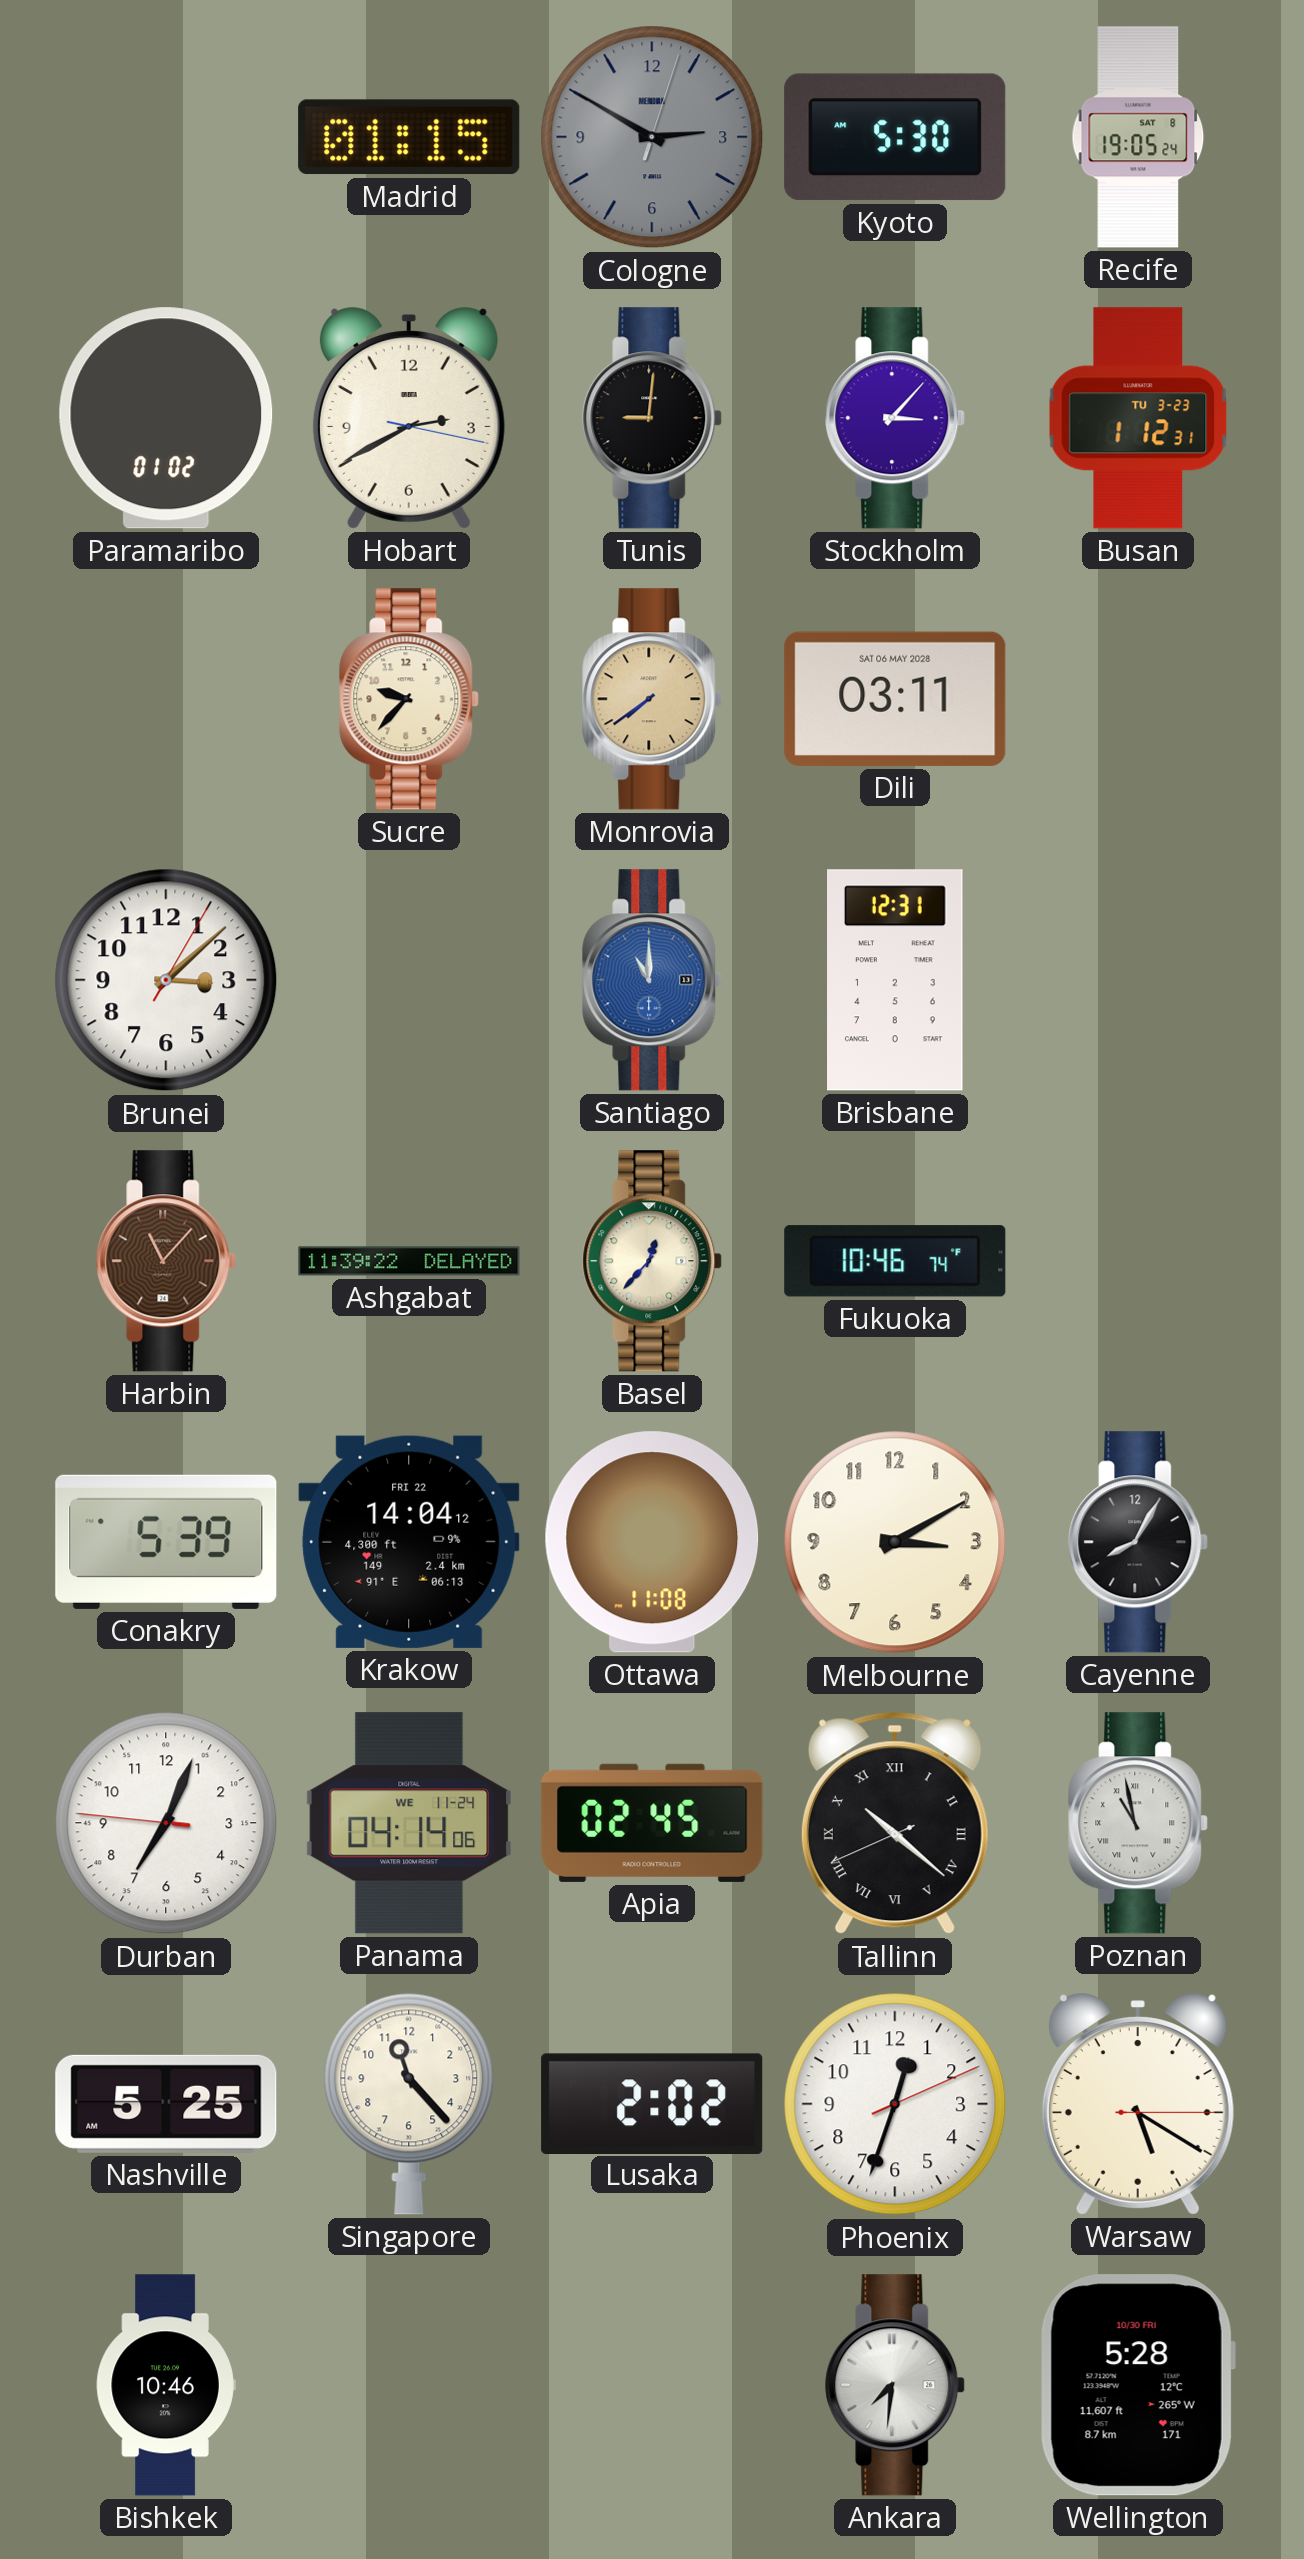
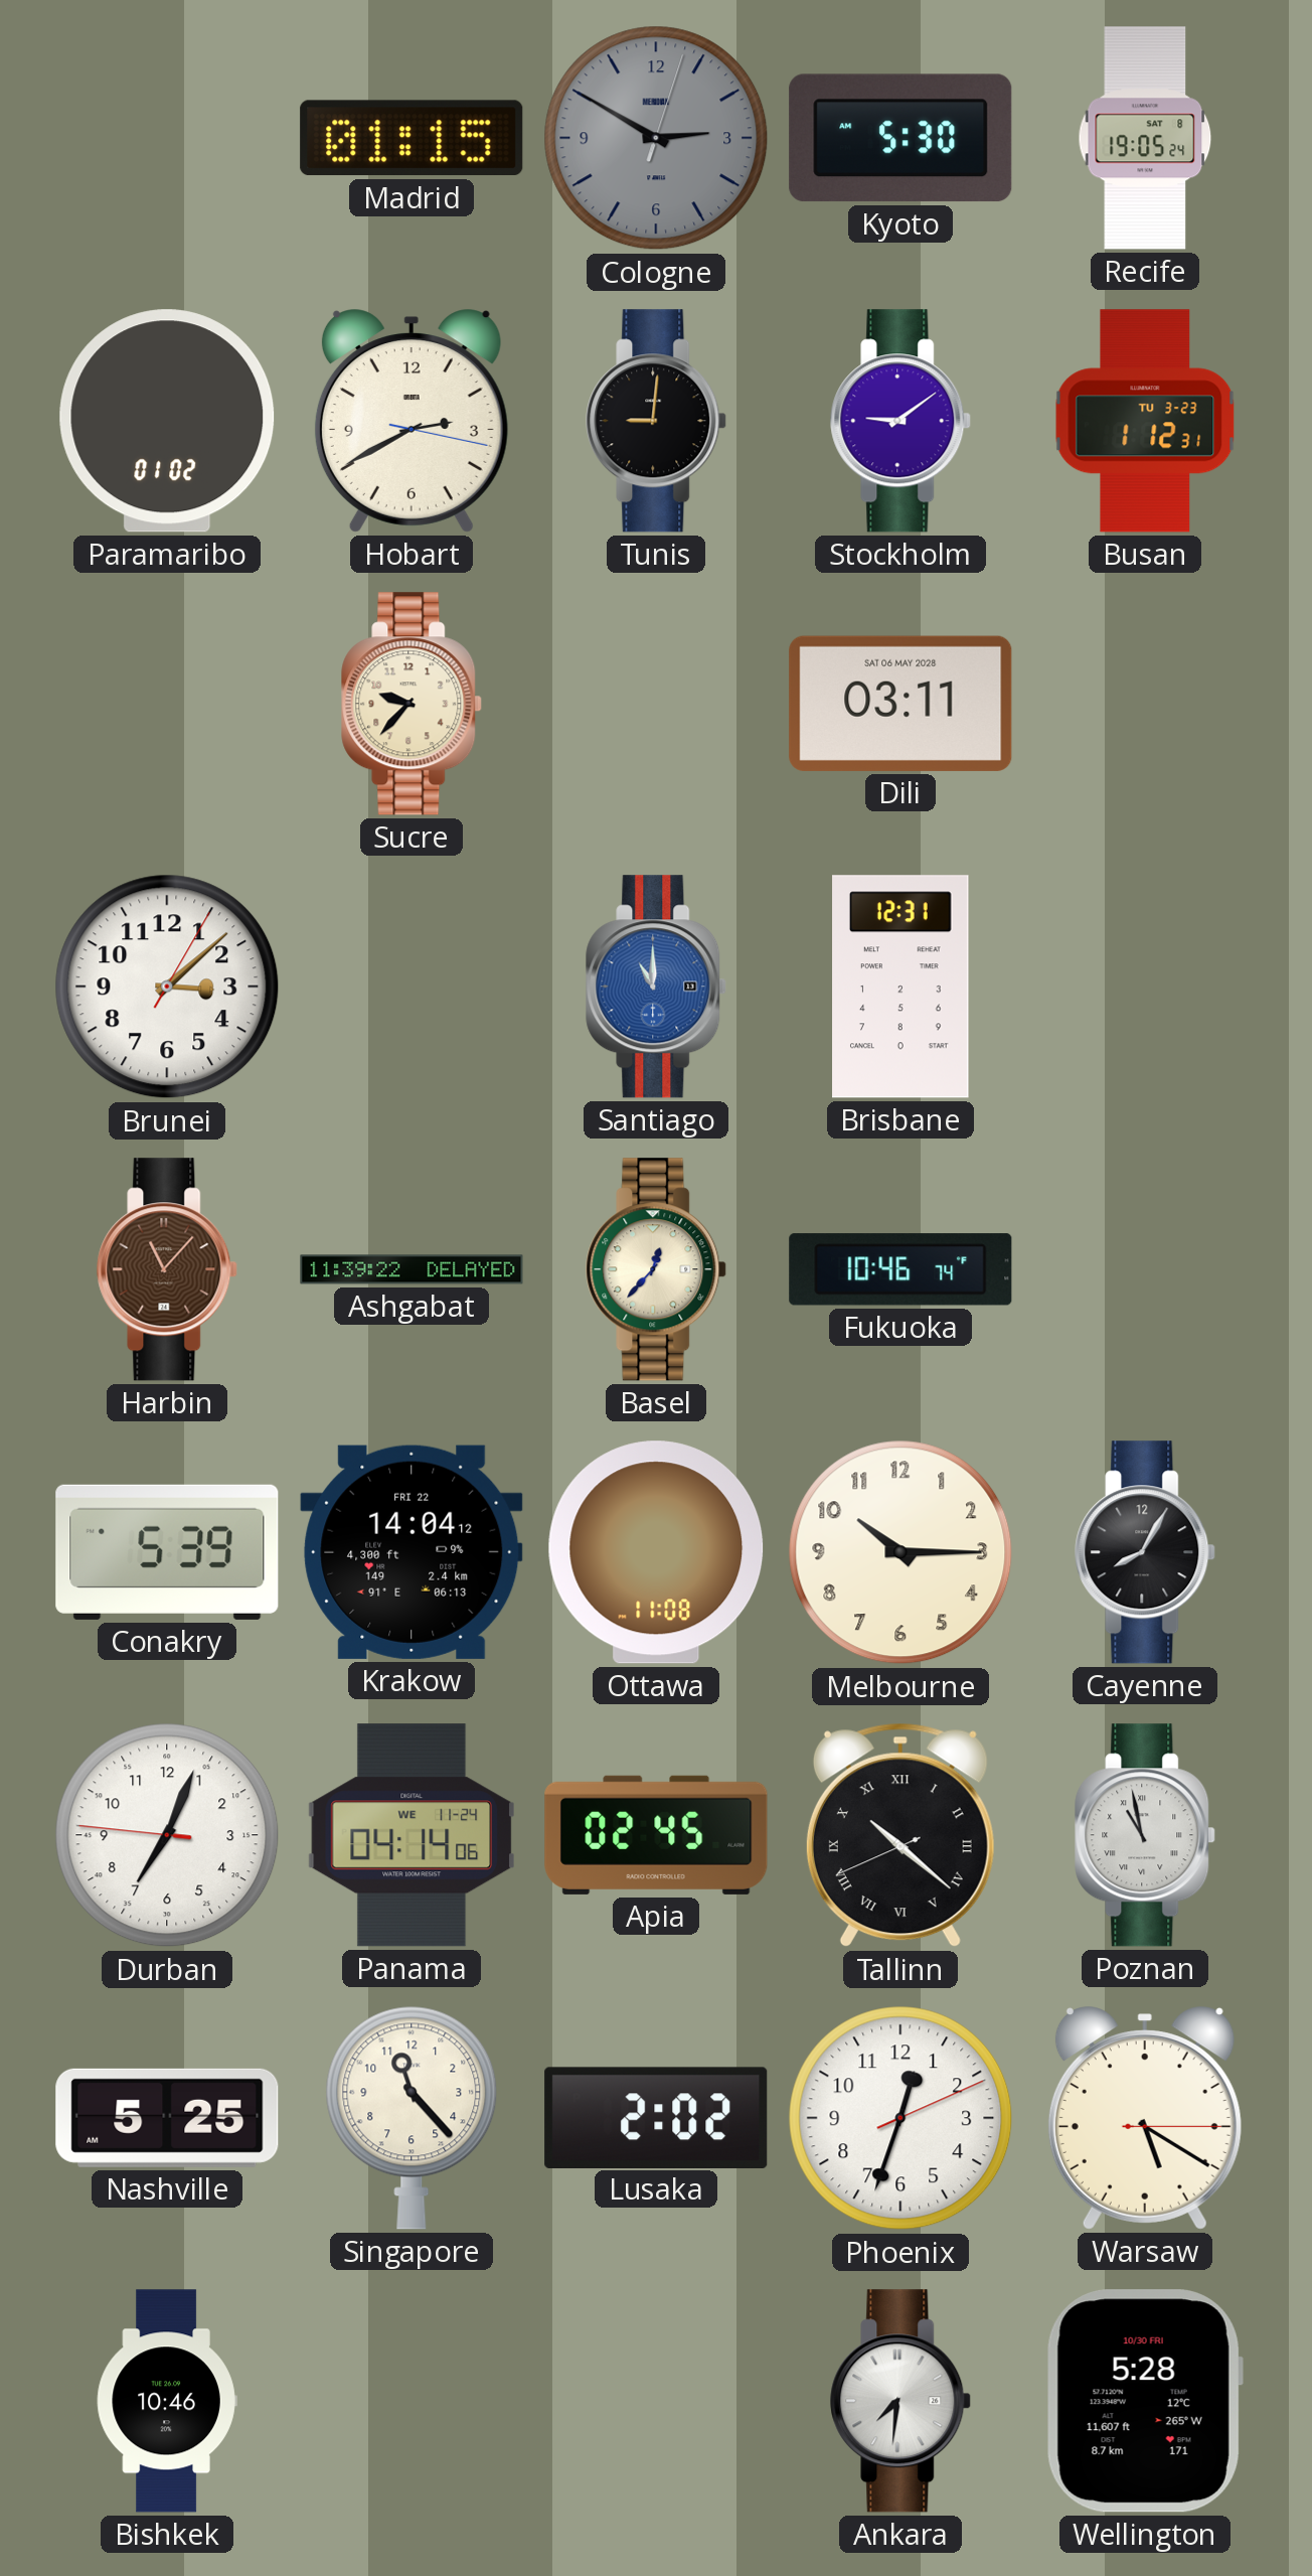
Stockholm: 3:07 -> 9:09
Monrovia: 7:39 -> none
Melbourne: 3:10 -> 10:15
